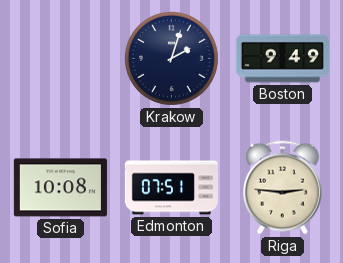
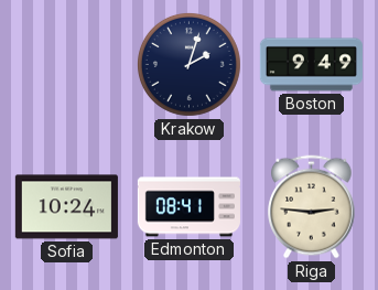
Sofia: 10:08 -> 10:24
Edmonton: 07:51 -> 08:41
